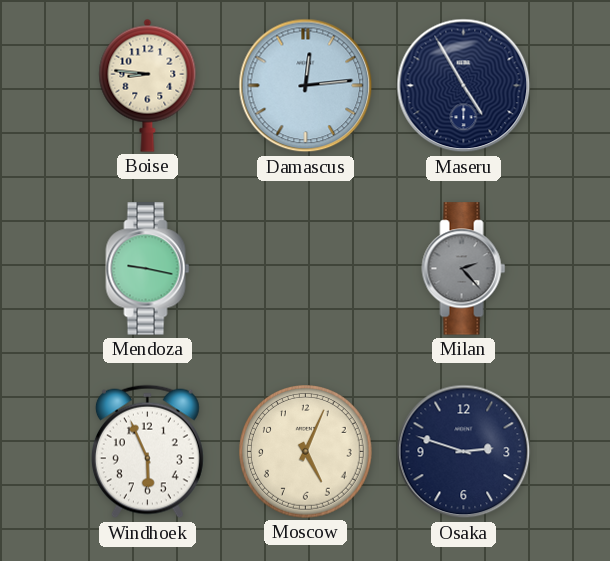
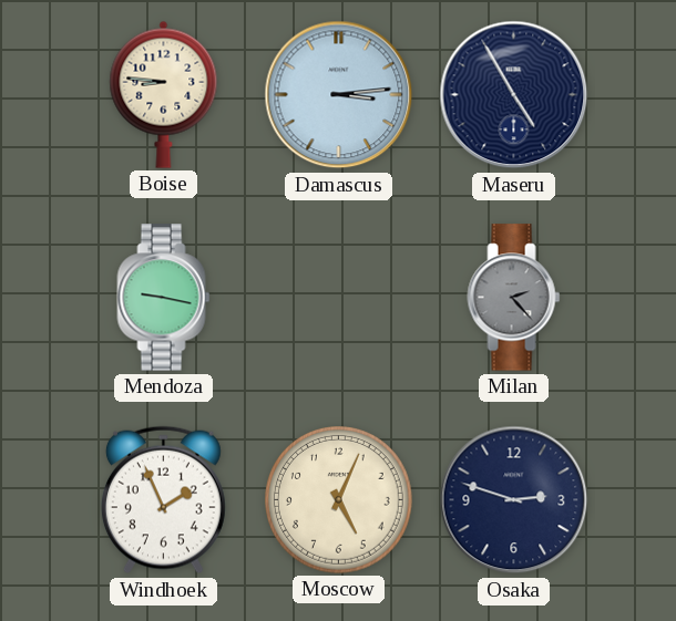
Damascus: 12:14 -> 3:14
Windhoek: 5:56 -> 1:56
